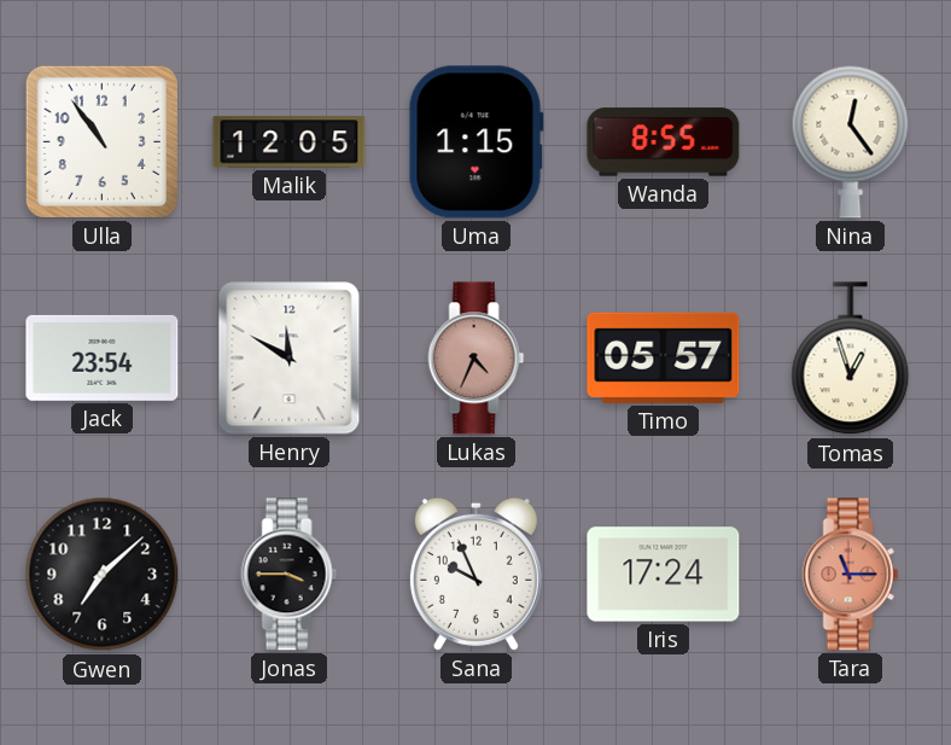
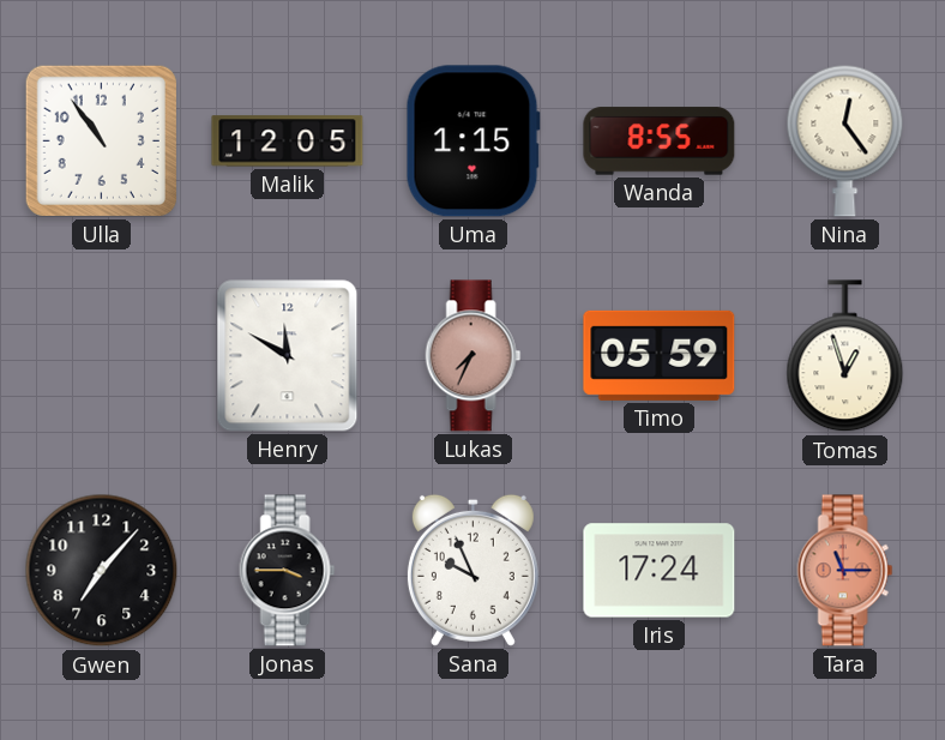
Jack: 23:54 -> none
Lukas: 4:34 -> 7:34
Timo: 05:57 -> 05:59
Gwen: 7:08 -> 7:07
